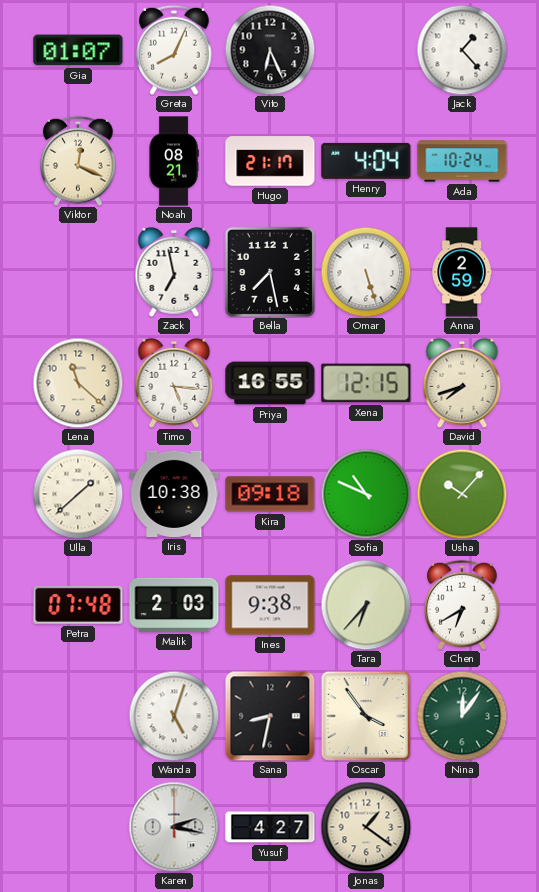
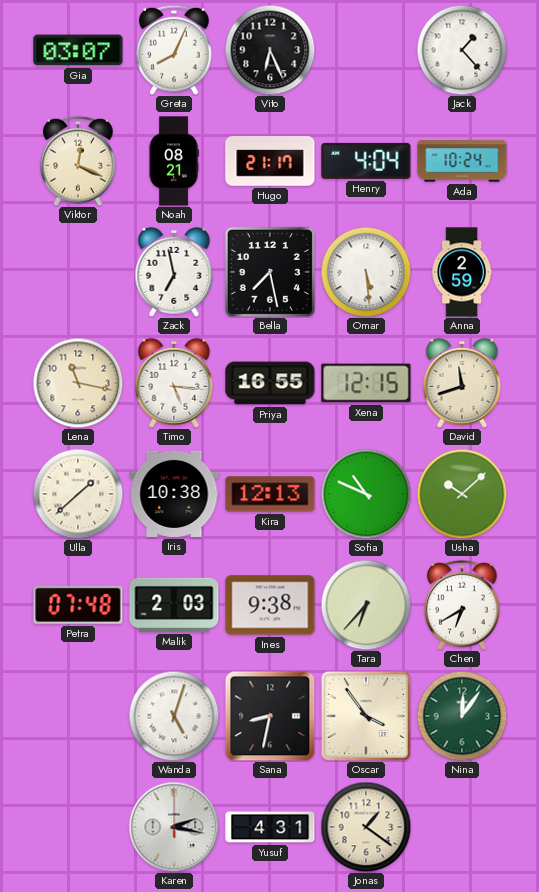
Gia: 01:07 -> 03:07
Omar: 5:27 -> 5:29
Lena: 11:22 -> 11:17
David: 7:42 -> 11:42
Kira: 09:18 -> 12:13
Usha: 10:07 -> 10:08
Yusuf: 4:27 -> 4:31
